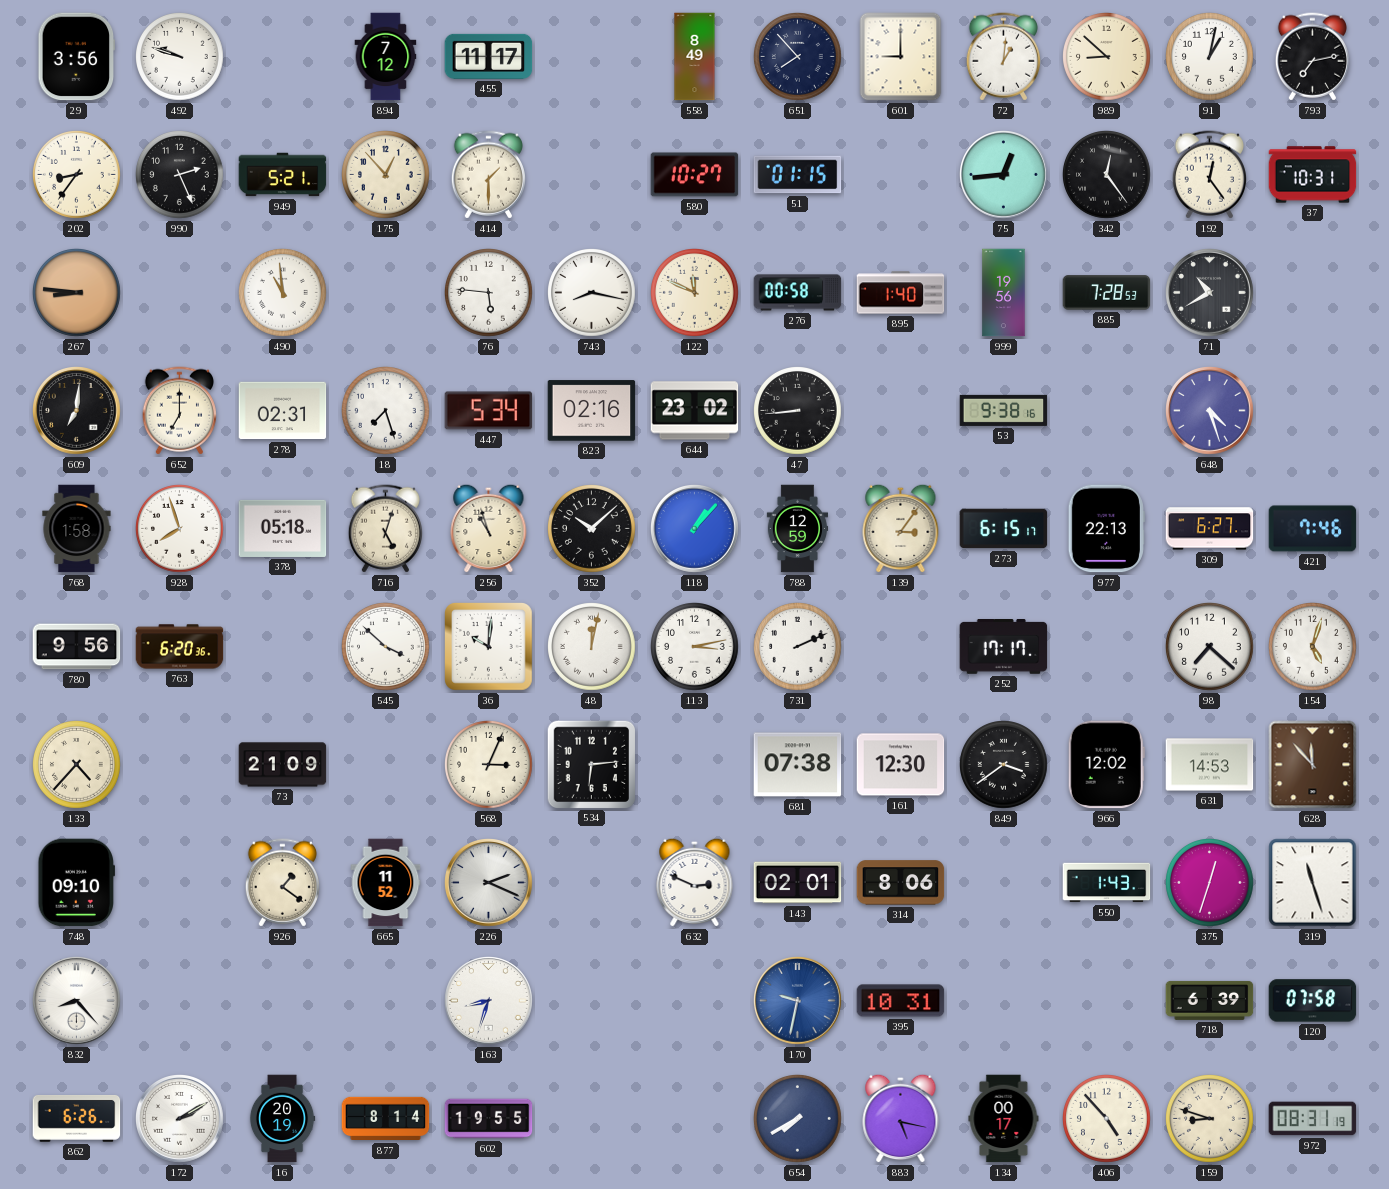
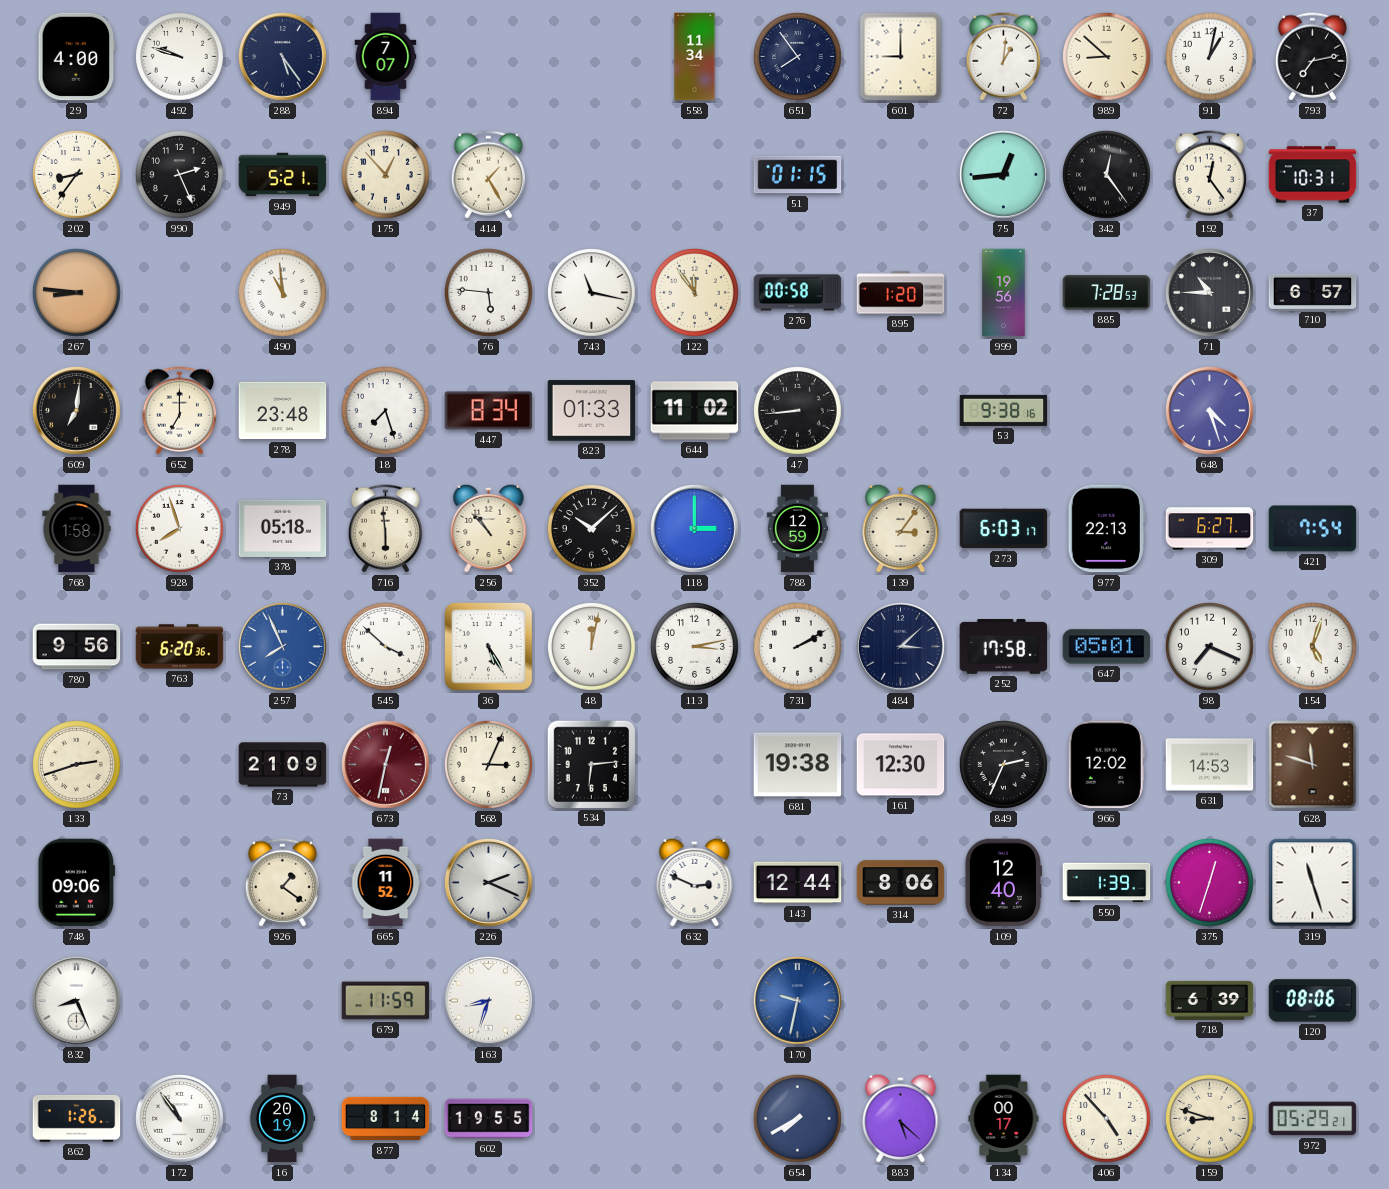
29: 3:56 -> 4:00
288: none -> 5:24
894: 7:12 -> 7:07
455: 11:17 -> none
558: 8:49 -> 11:34
651: 7:53 -> 7:54
414: 1:30 -> 1:25
580: 10:27 -> none
743: 8:17 -> 11:17
122: 11:49 -> 11:54
895: 1:40 -> 1:20
71: 10:40 -> 10:45
710: none -> 6:57
278: 02:31 -> 23:48
447: 5:34 -> 8:34
823: 02:16 -> 01:33
644: 23:02 -> 11:02
716: 5:03 -> 5:59
256: 10:57 -> 10:53
118: 1:07 -> 3:00
273: 6:15 -> 6:03
421: 7:46 -> 7:54
257: none -> 7:56
36: 10:01 -> 5:25
731: 2:11 -> 2:10
484: none -> 3:08
252: 17:17 -> 17:58
647: none -> 05:01
98: 7:22 -> 7:19
133: 4:37 -> 2:42
673: none -> 12:32
681: 07:38 -> 19:38
849: 3:39 -> 2:34
628: 11:53 -> 11:48
748: 09:10 -> 09:06
143: 02:01 -> 12:44
109: none -> 12:40
550: 1:43 -> 1:39
832: 8:23 -> 8:26
679: none -> 11:59
395: 10:31 -> none
120: 07:58 -> 08:06
862: 6:26 -> 1:26
172: 2:10 -> 10:54
883: 5:17 -> 5:22
972: 08:31 -> 05:29
